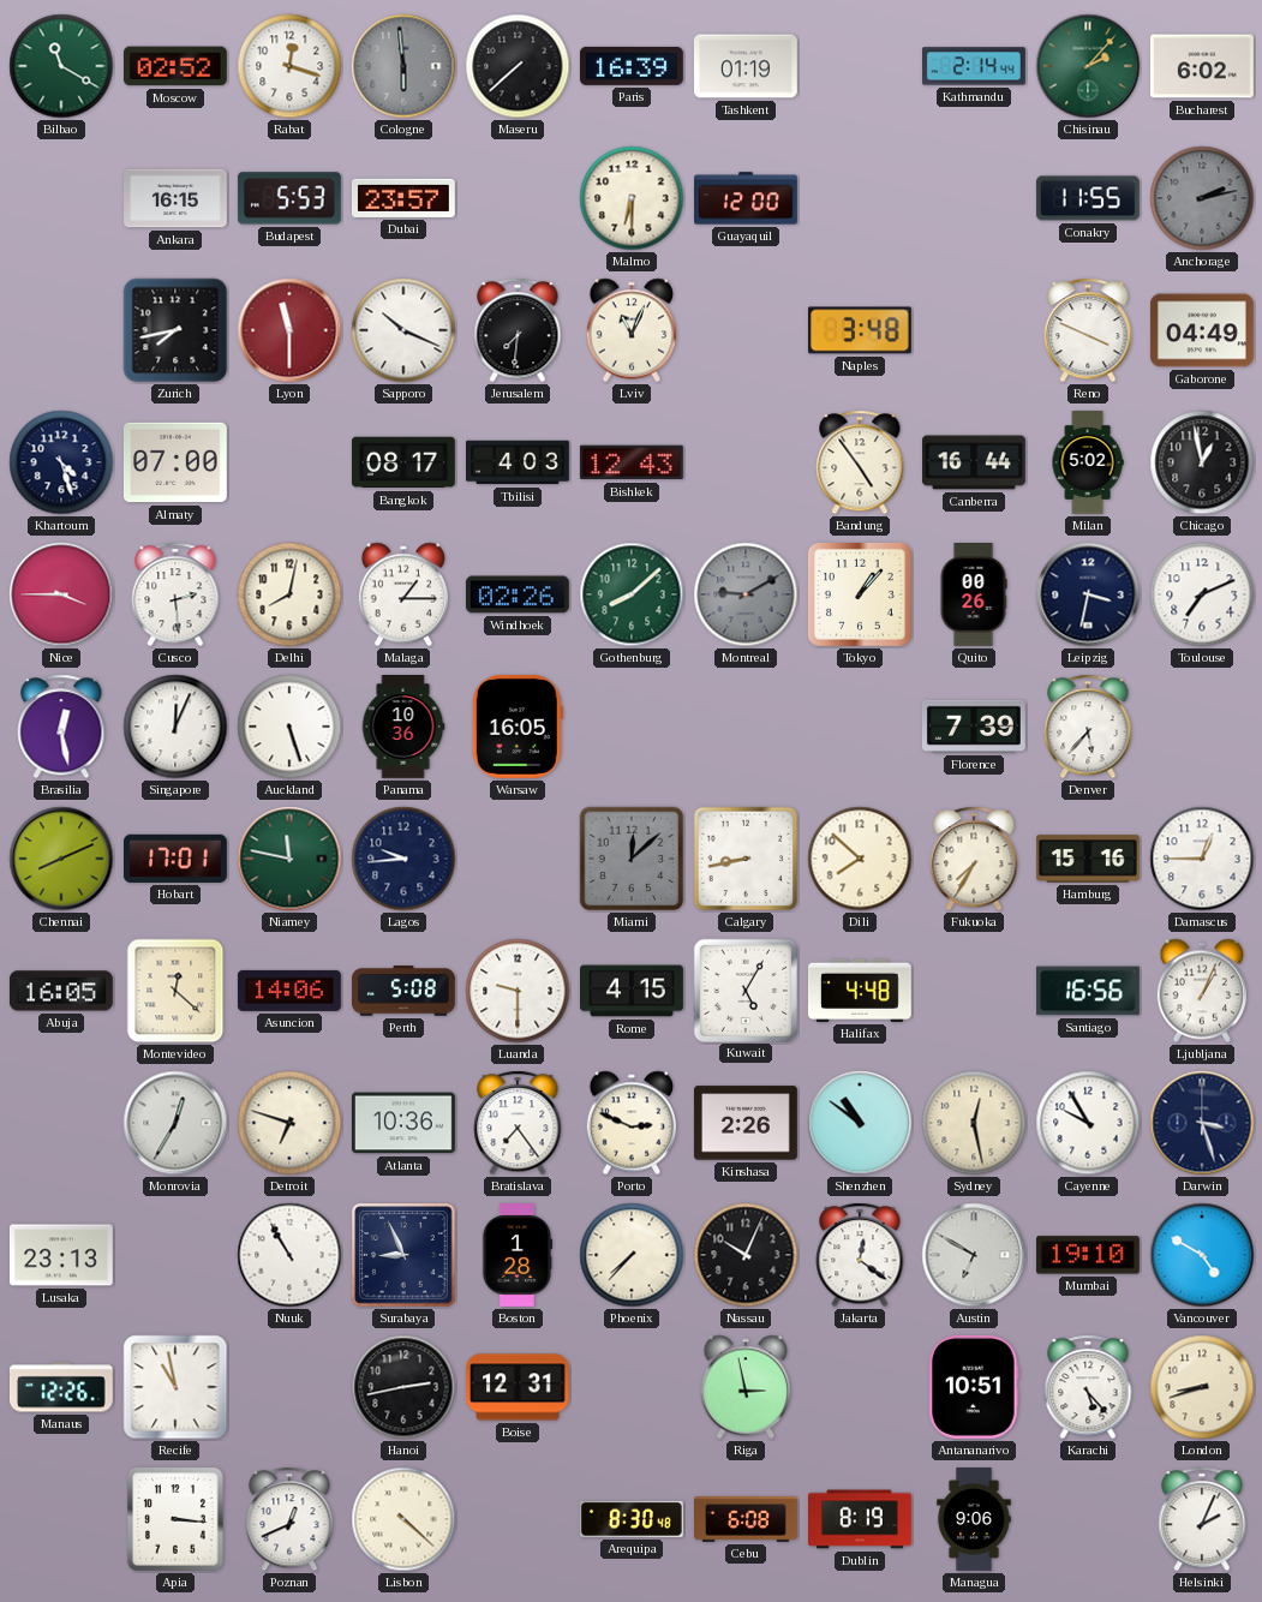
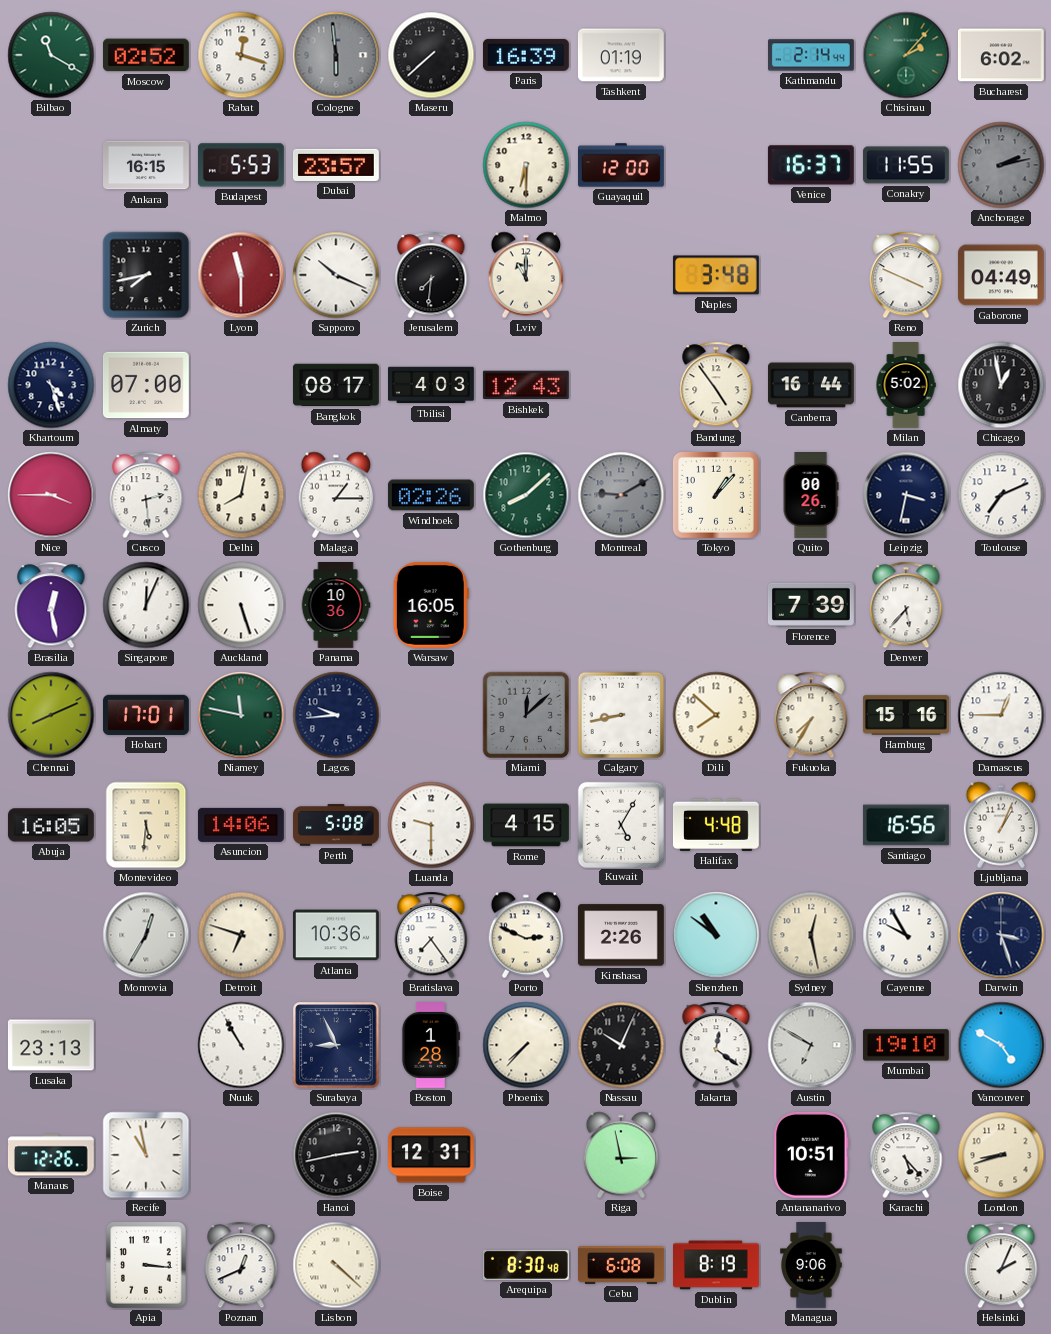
Venice: none -> 16:37
Lviv: 11:04 -> 11:00
Montevideo: 12:22 -> 5:31
